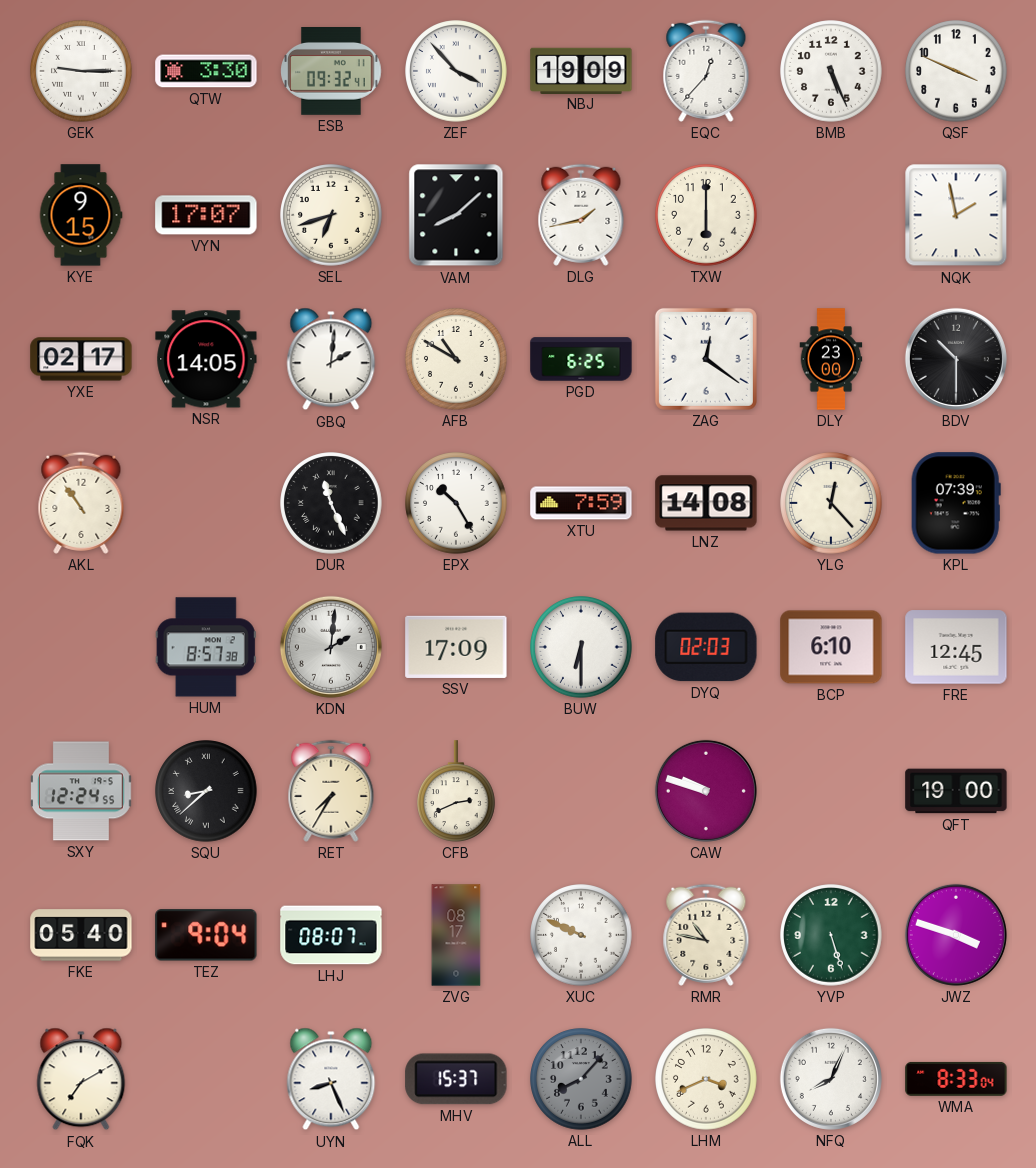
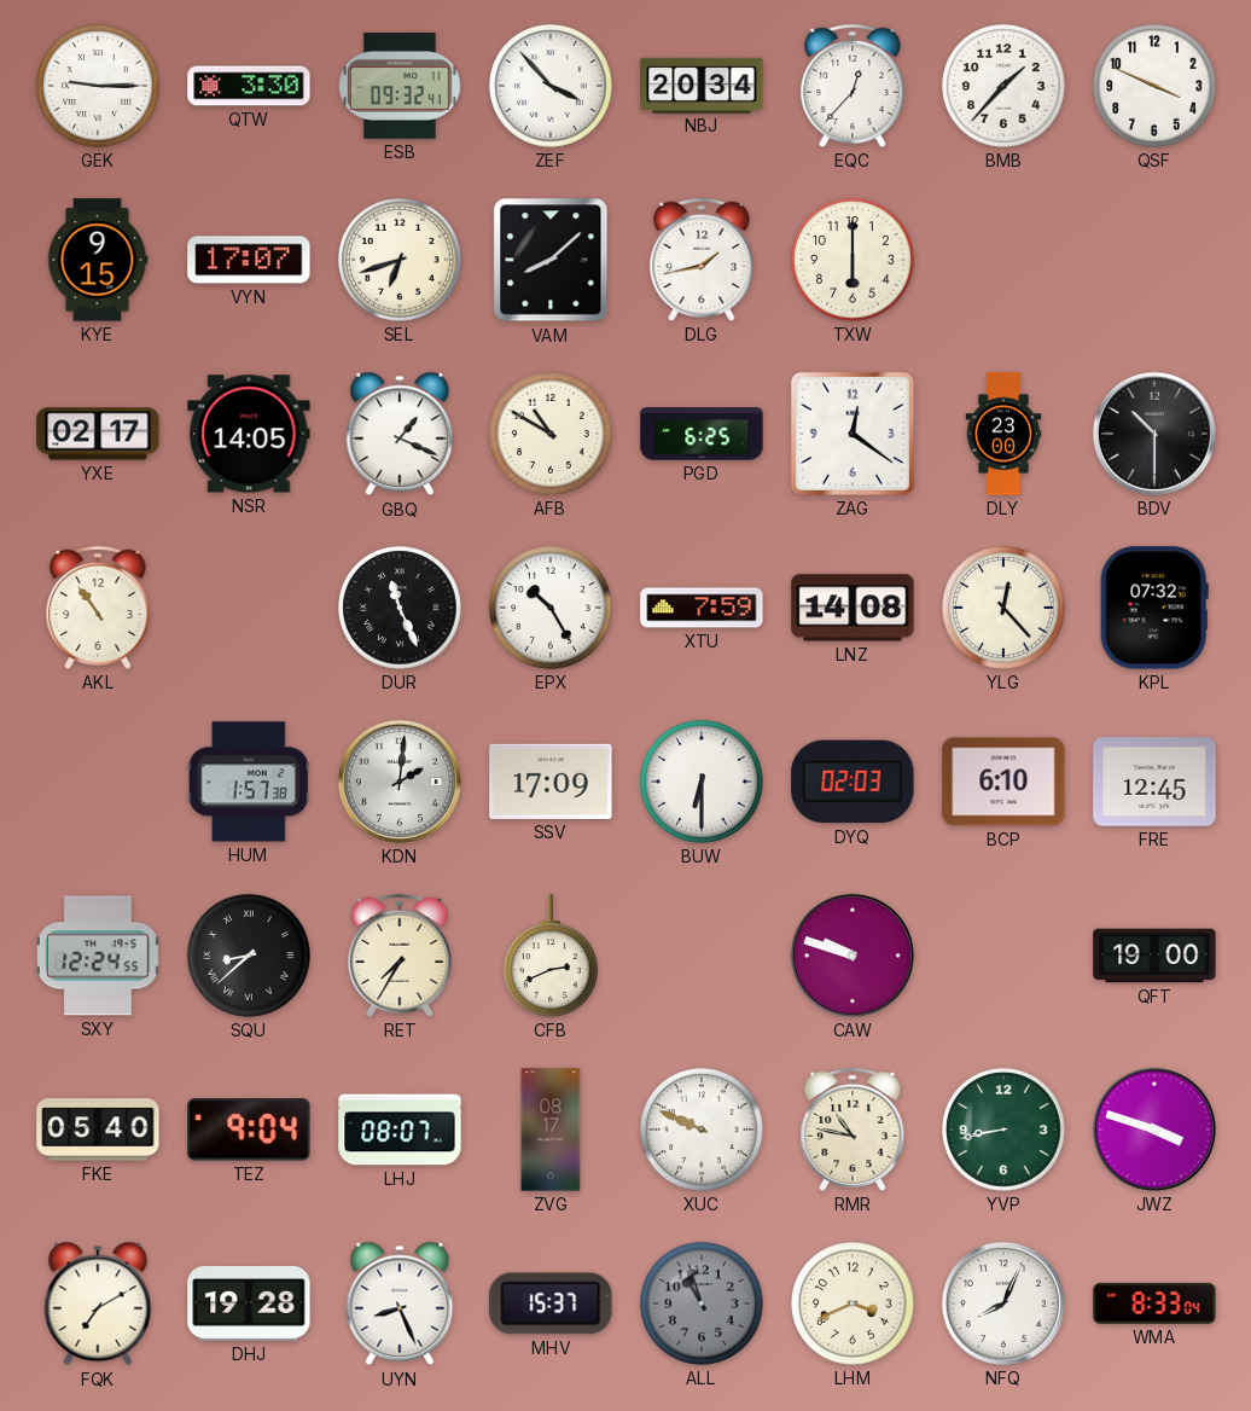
NBJ: 19:09 -> 20:34
BMB: 5:26 -> 1:37
NQK: 1:58 -> none
GBQ: 2:01 -> 1:19
KPL: 07:39 -> 07:32
HUM: 8:57 -> 1:57
YVP: 5:27 -> 8:43
DHJ: none -> 19:28
ALL: 8:07 -> 10:57
